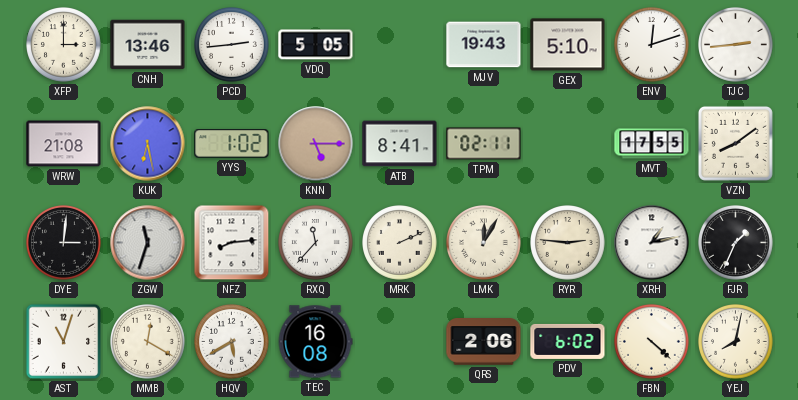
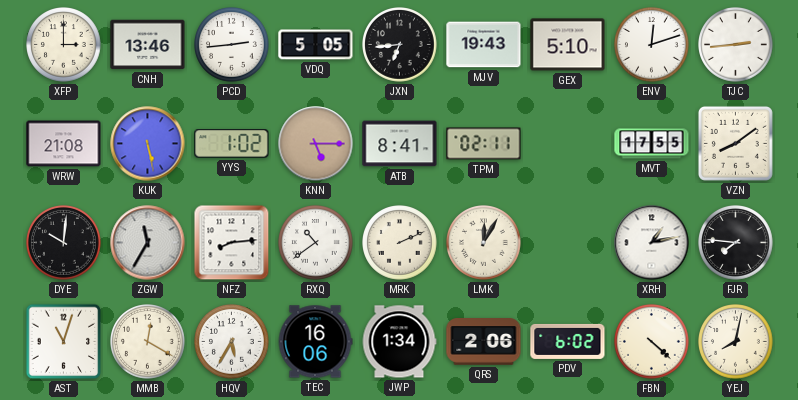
JXN: none -> 6:44
KUK: 6:28 -> 5:28
DYE: 3:01 -> 10:01
ZGW: 11:33 -> 11:35
RXQ: 11:37 -> 10:39
RYR: 2:46 -> none
FJR: 1:34 -> 7:46
HQV: 5:40 -> 5:35
TEC: 16:08 -> 16:06
JWP: none -> 1:34
